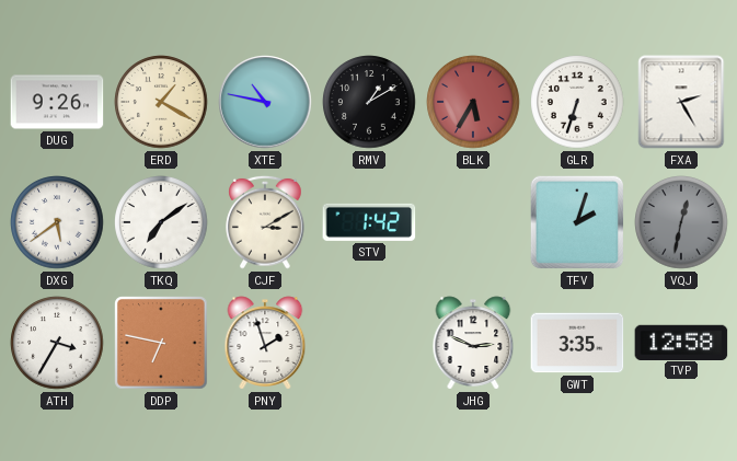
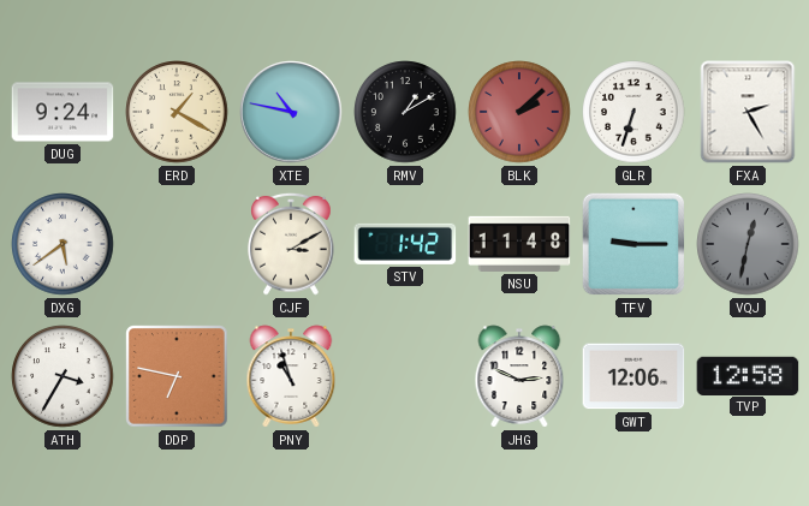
DUG: 9:26 -> 9:24
BLK: 5:35 -> 2:08
TKQ: 7:09 -> none
NSU: none -> 11:48
TFV: 2:03 -> 9:15
PNY: 1:57 -> 10:57
GWT: 3:35 -> 12:06
